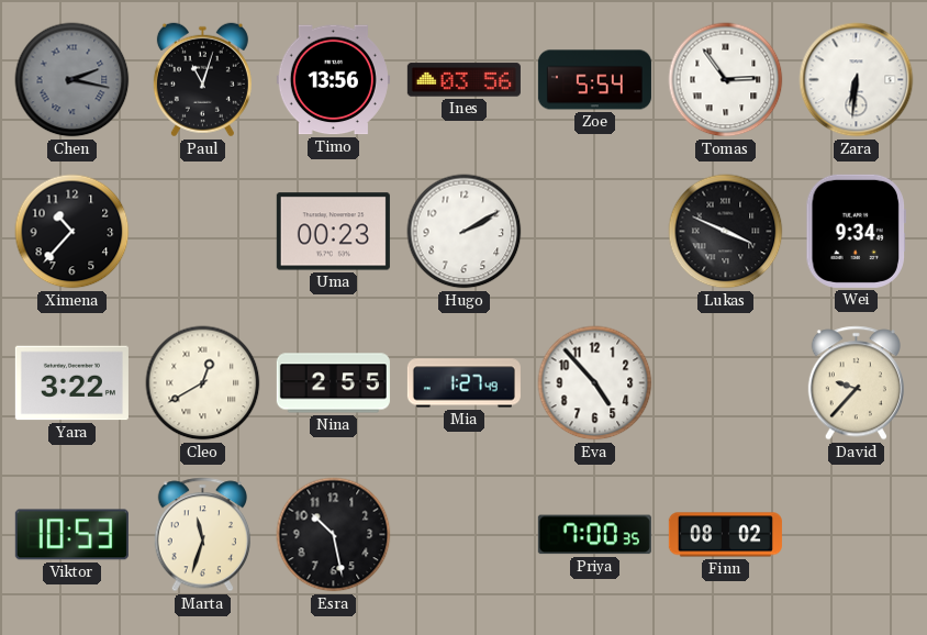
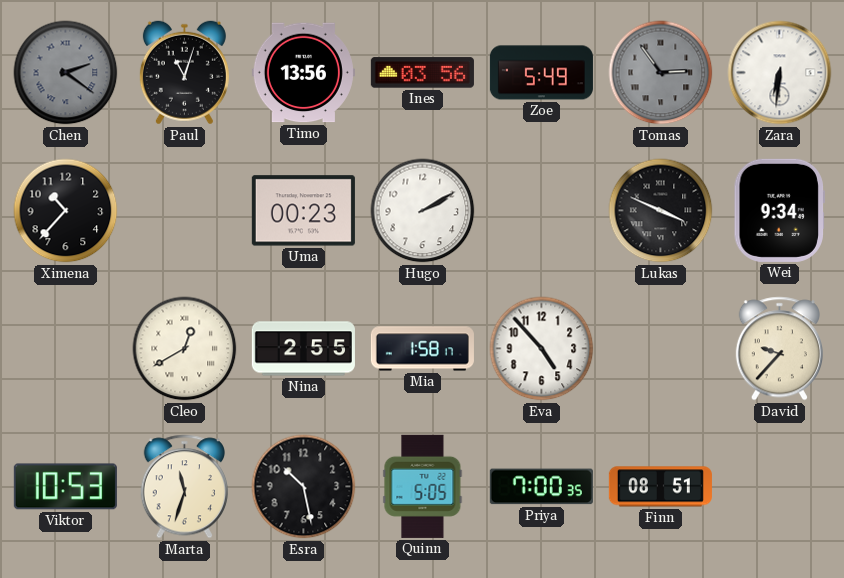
Chen: 2:17 -> 2:21
Zoe: 5:54 -> 5:49
Tomas dial: white -> grey
Yara: 3:22 -> none
Mia: 1:27 -> 1:58
Quinn: none -> 5:05
Finn: 08:02 -> 08:51
